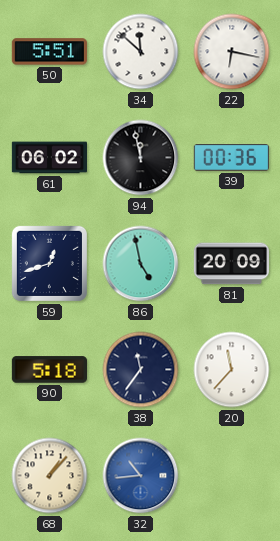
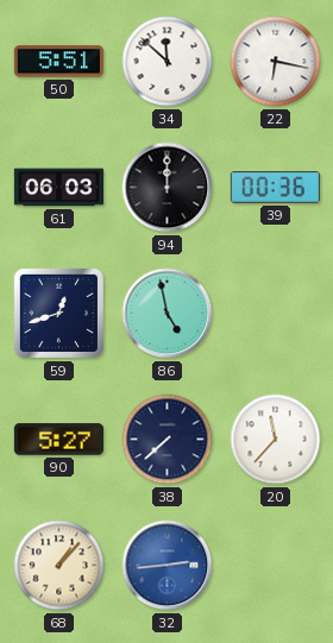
61: 06:02 -> 06:03
94: 11:58 -> 12:00
81: 20:09 -> none
90: 5:18 -> 5:27
38: 11:36 -> 7:38
32: 10:44 -> 2:44
